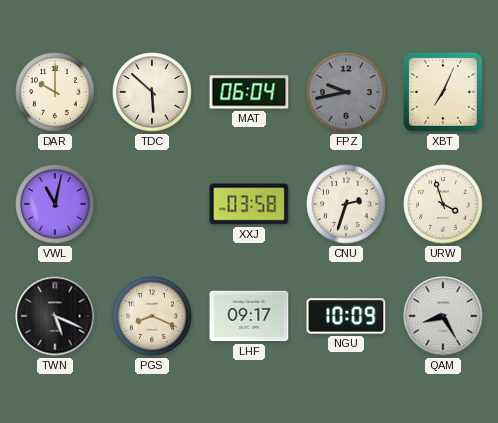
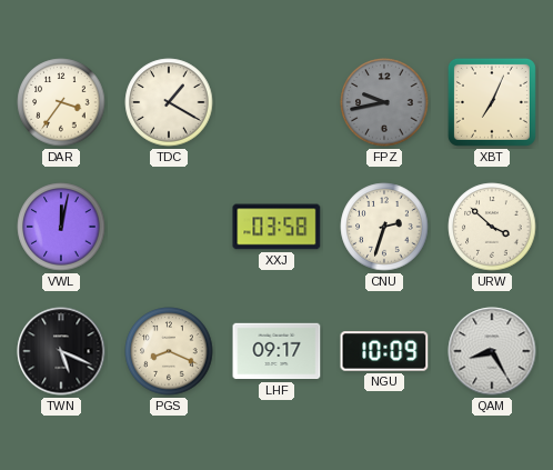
DAR: 10:00 -> 3:36
TDC: 5:52 -> 1:20
MAT: 06:04 -> none
VWL: 11:02 -> 12:02
URW: 3:57 -> 3:52
